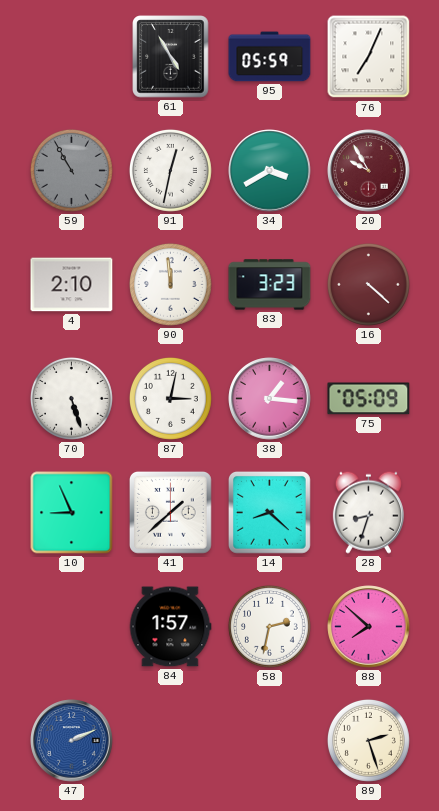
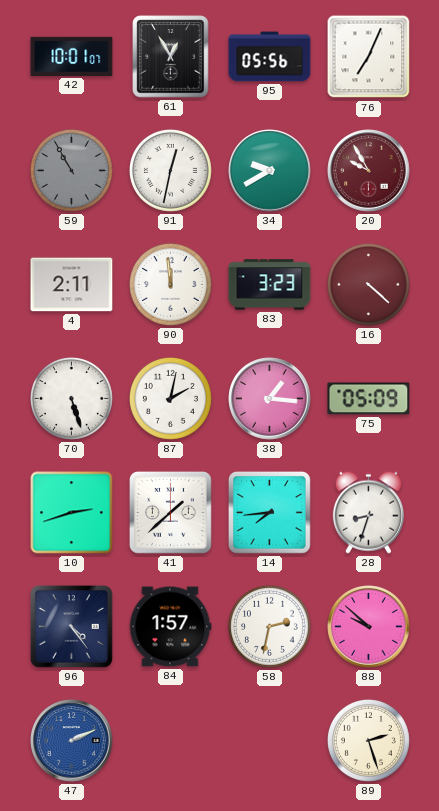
42: none -> 10:01
61: 4:55 -> 12:55
95: 05:59 -> 05:56
34: 3:40 -> 9:40
4: 2:10 -> 2:11
87: 3:02 -> 2:02
10: 8:56 -> 2:42
14: 8:22 -> 7:44
96: none -> 4:24
88: 7:52 -> 9:52
